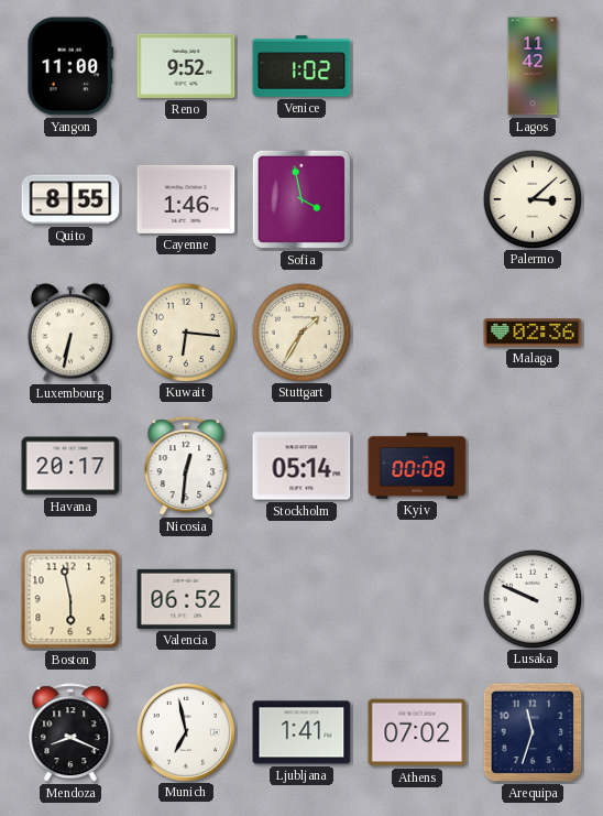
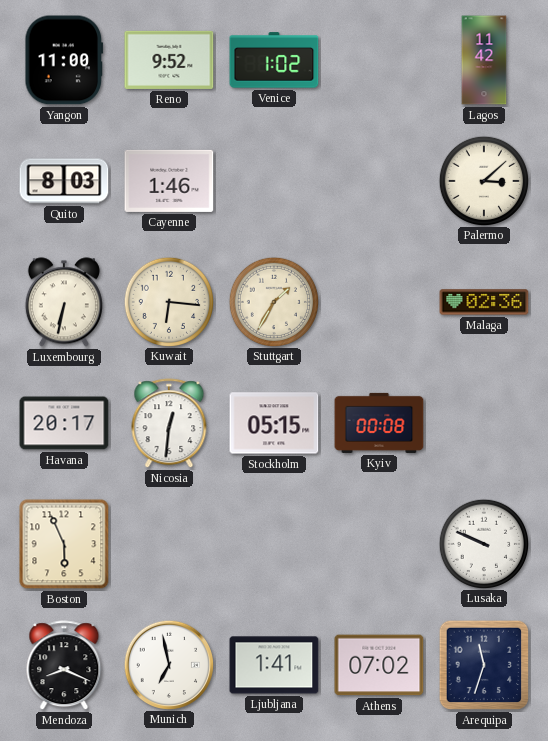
Quito: 8:55 -> 8:03
Sofia: 3:58 -> none
Stockholm: 05:14 -> 05:15
Boston: 5:58 -> 5:56
Valencia: 06:52 -> none
